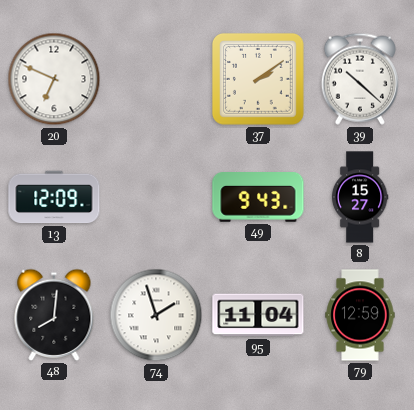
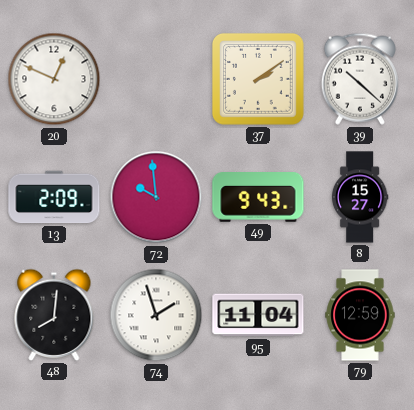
20: 6:49 -> 12:49
13: 12:09 -> 2:09
72: none -> 9:59
